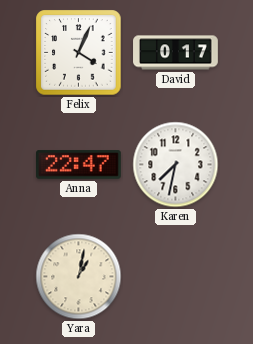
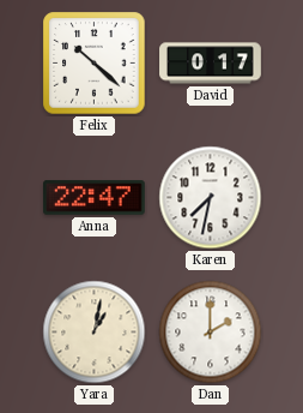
Felix: 4:04 -> 10:22
Dan: none -> 2:00
